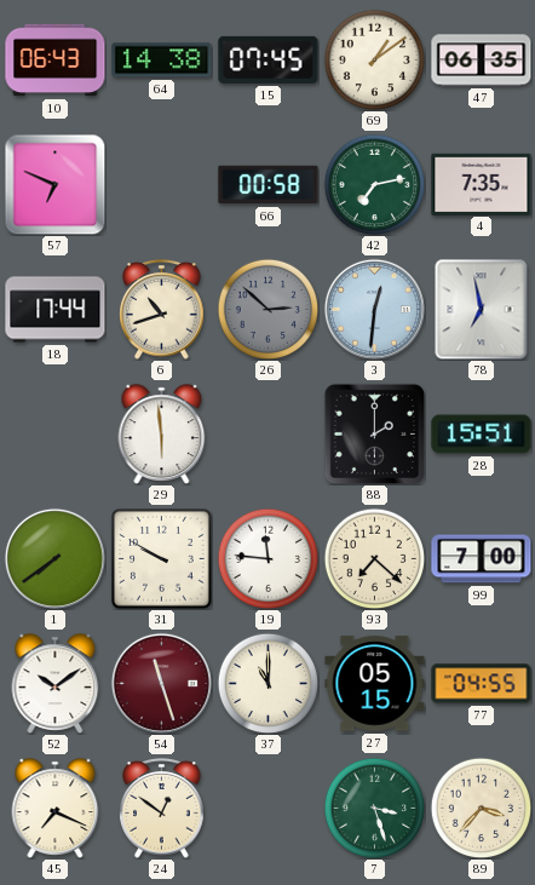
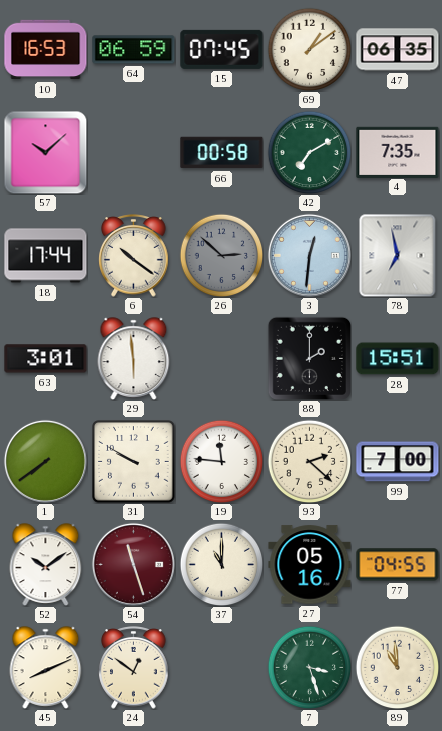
10: 06:43 -> 16:53
64: 14:38 -> 06:59
57: 6:49 -> 10:08
42: 7:13 -> 7:10
6: 10:42 -> 10:21
63: none -> 3:01
93: 7:22 -> 2:22
27: 05:15 -> 05:16
45: 7:19 -> 8:11
89: 3:37 -> 10:59
